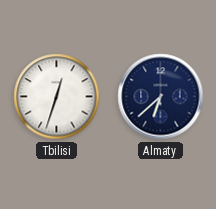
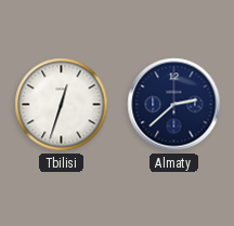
Almaty: 6:38 -> 2:38
